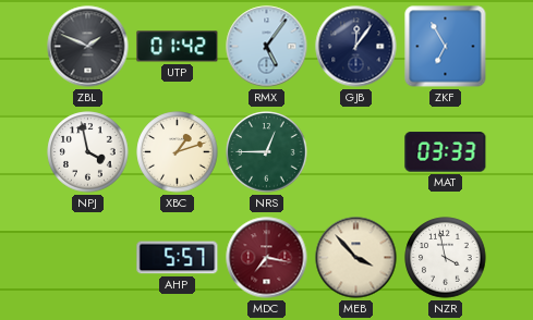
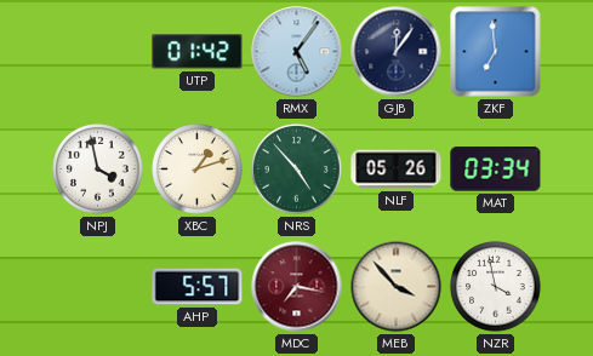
ZBL: 1:49 -> none
ZKF: 6:55 -> 6:59
NRS: 12:45 -> 4:53
NLF: none -> 05:26
MAT: 03:33 -> 03:34
